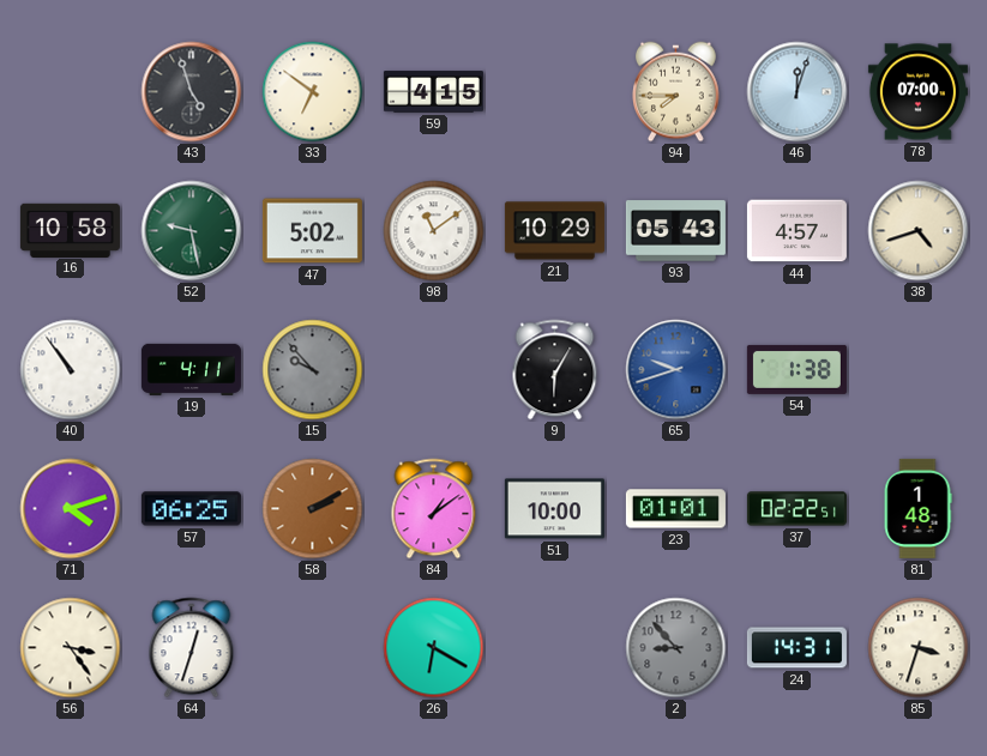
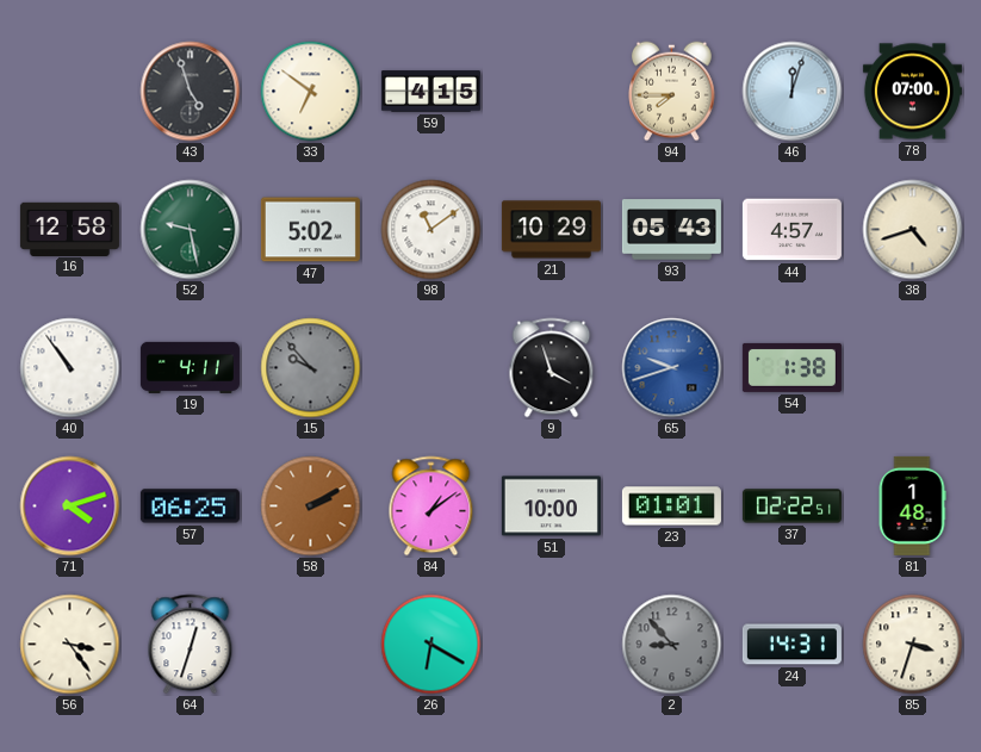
16: 10:58 -> 12:58
9: 6:05 -> 3:57
